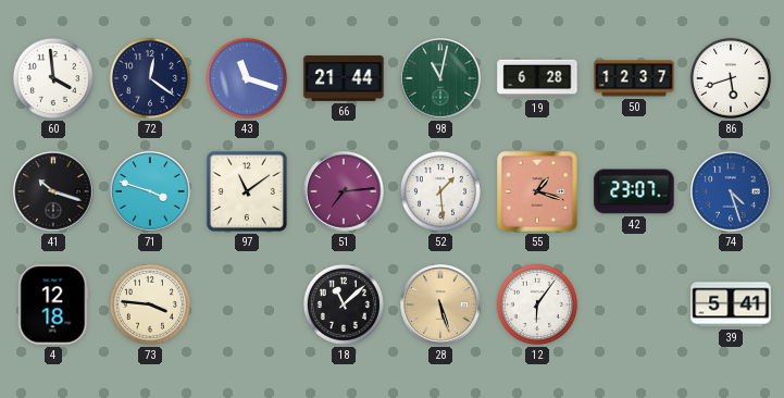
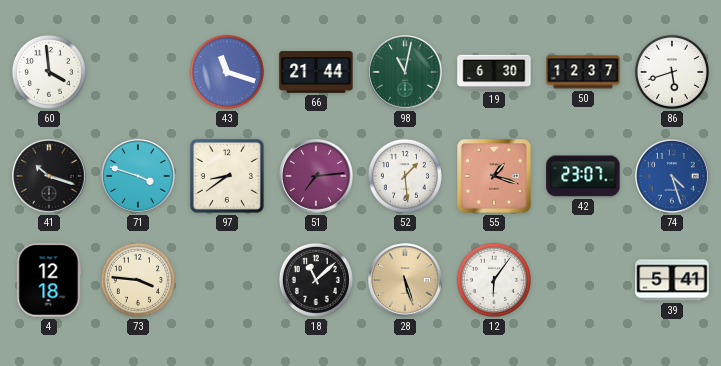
72: 12:21 -> none
19: 6:28 -> 6:30
97: 11:09 -> 8:39
